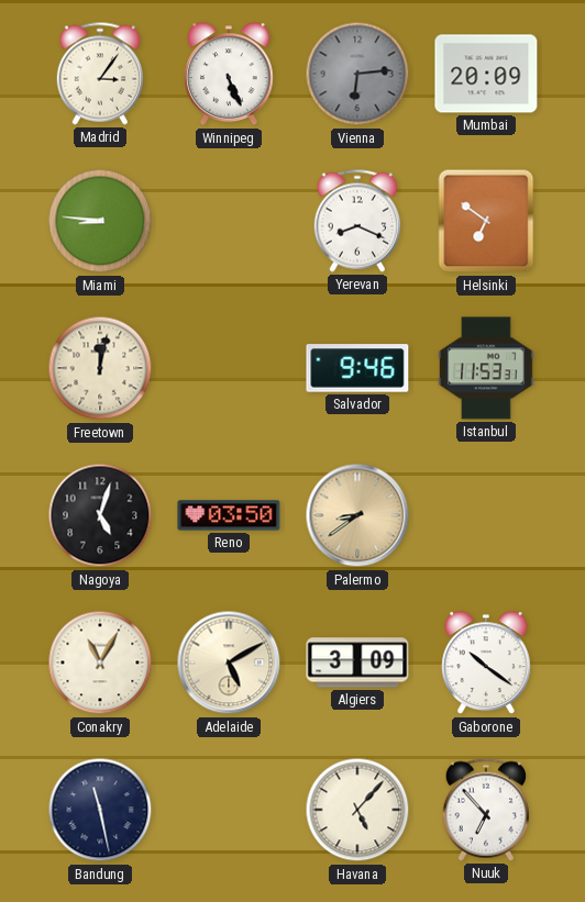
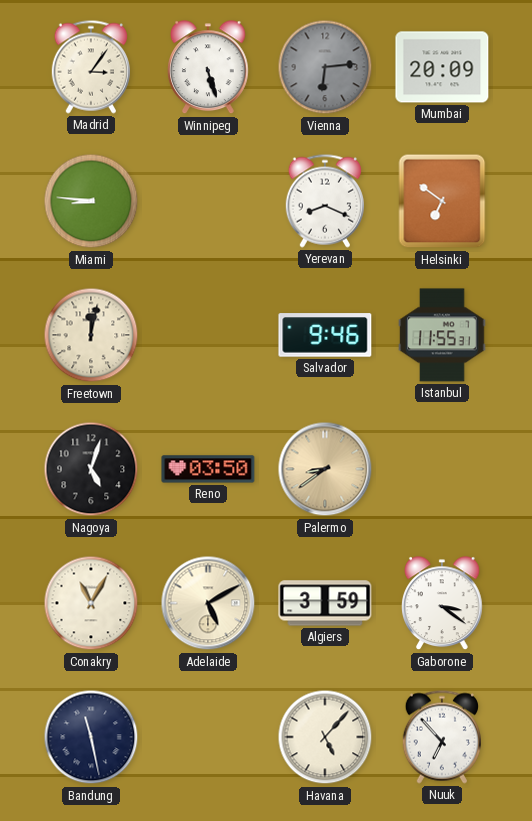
Winnipeg: 5:26 -> 5:27
Istanbul: 11:53 -> 11:55
Algiers: 3:09 -> 3:59
Gaborone: 10:21 -> 3:21
